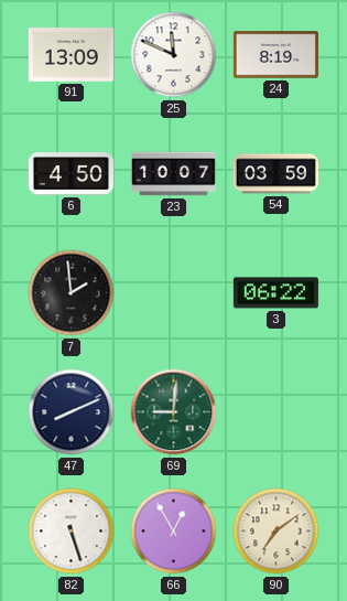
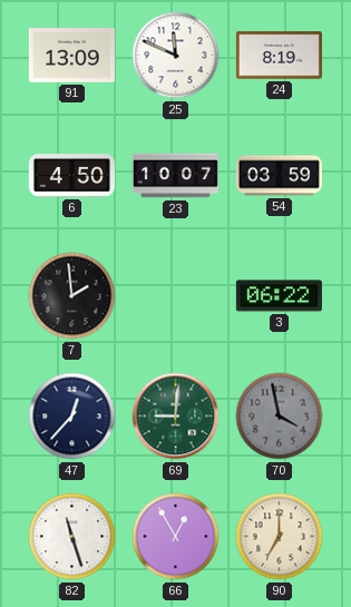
47: 8:11 -> 12:37
70: none -> 3:58
82: 5:27 -> 11:27
90: 7:09 -> 7:00
